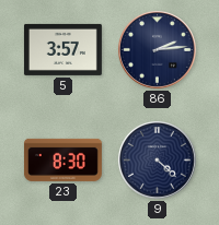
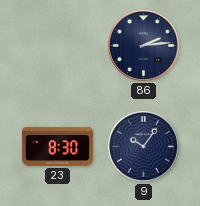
5: 3:57 -> none
9: 4:22 -> 10:06
